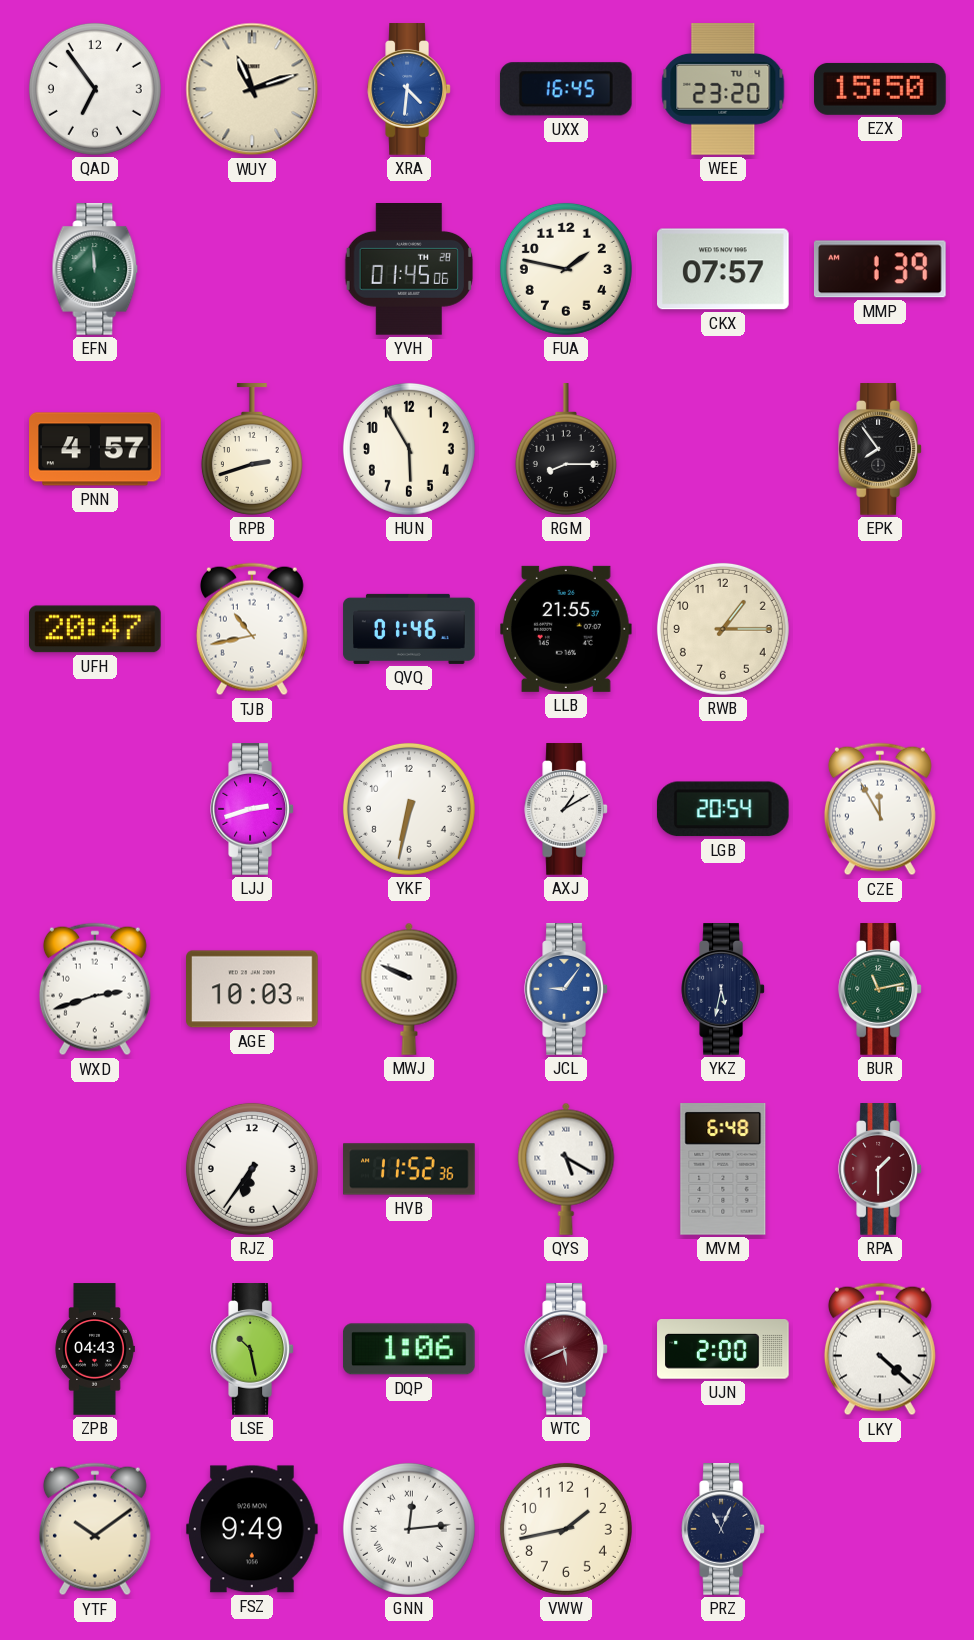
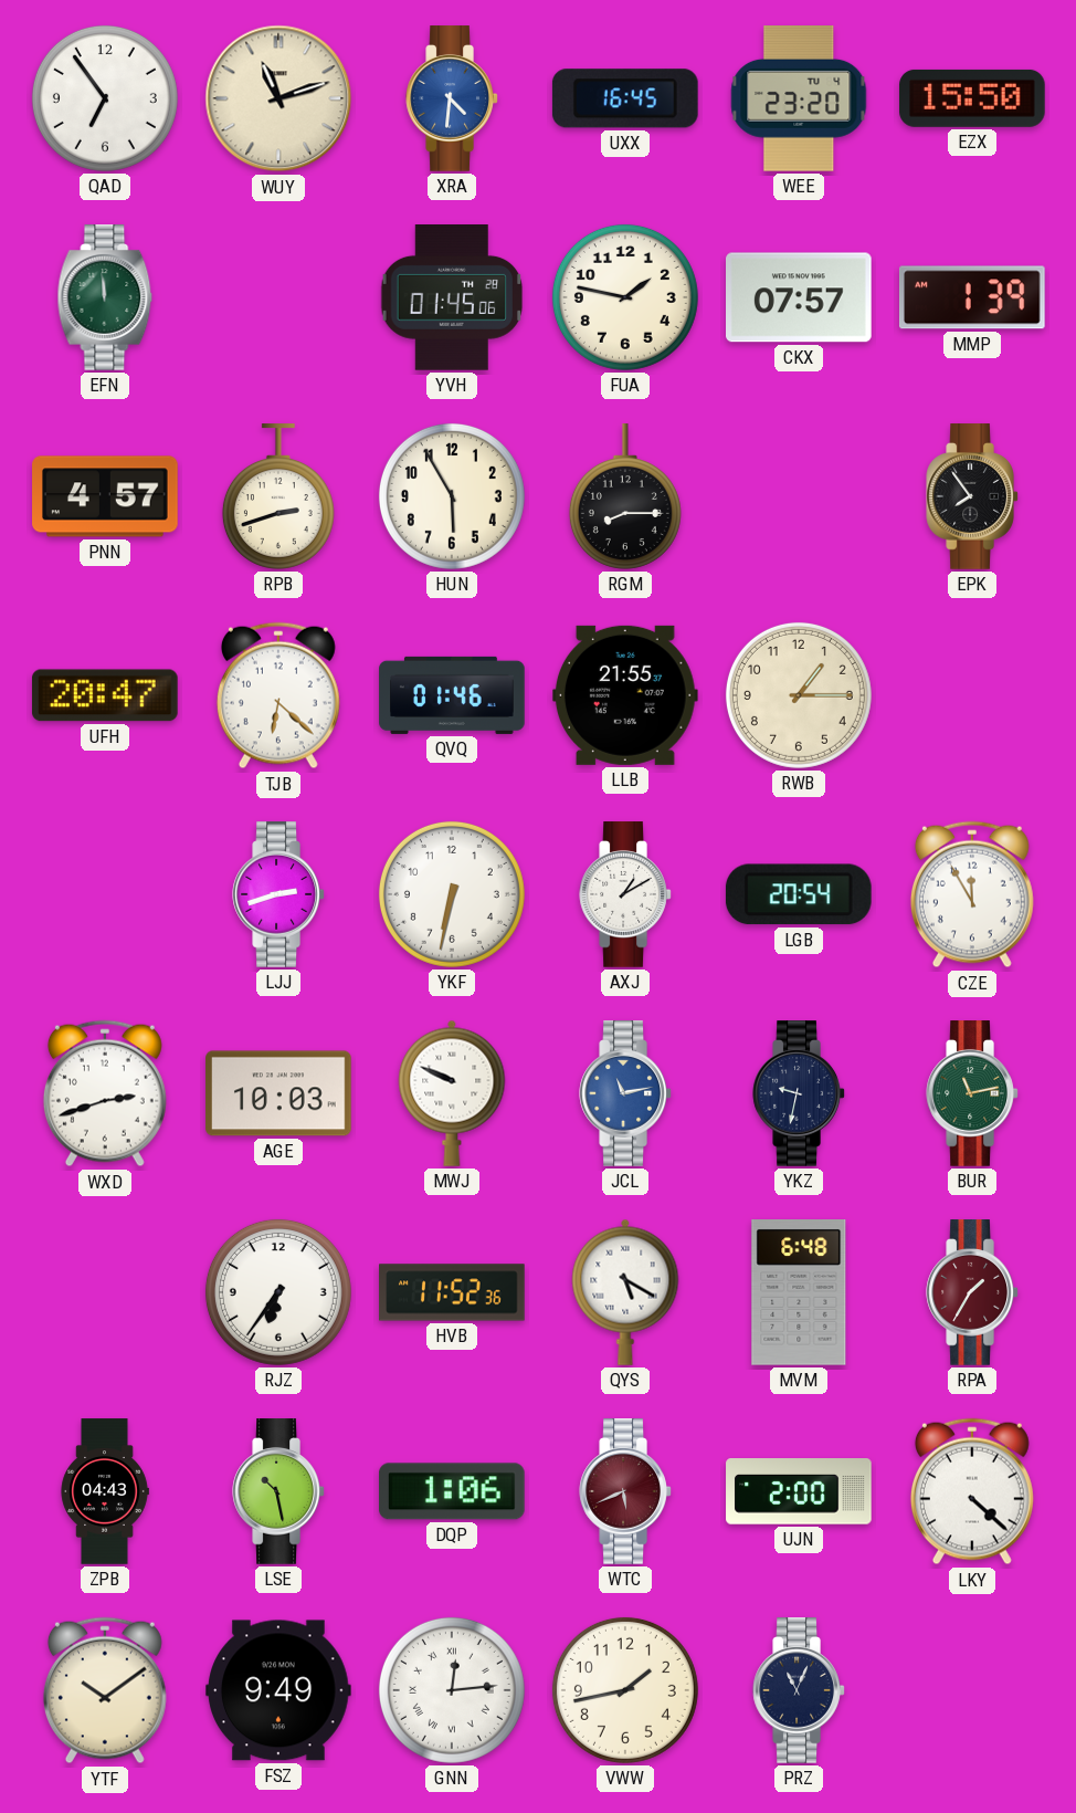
TJB: 10:43 -> 6:22
JCL: 9:06 -> 11:13
YKZ: 5:32 -> 9:32
RPA: 1:30 -> 1:35
